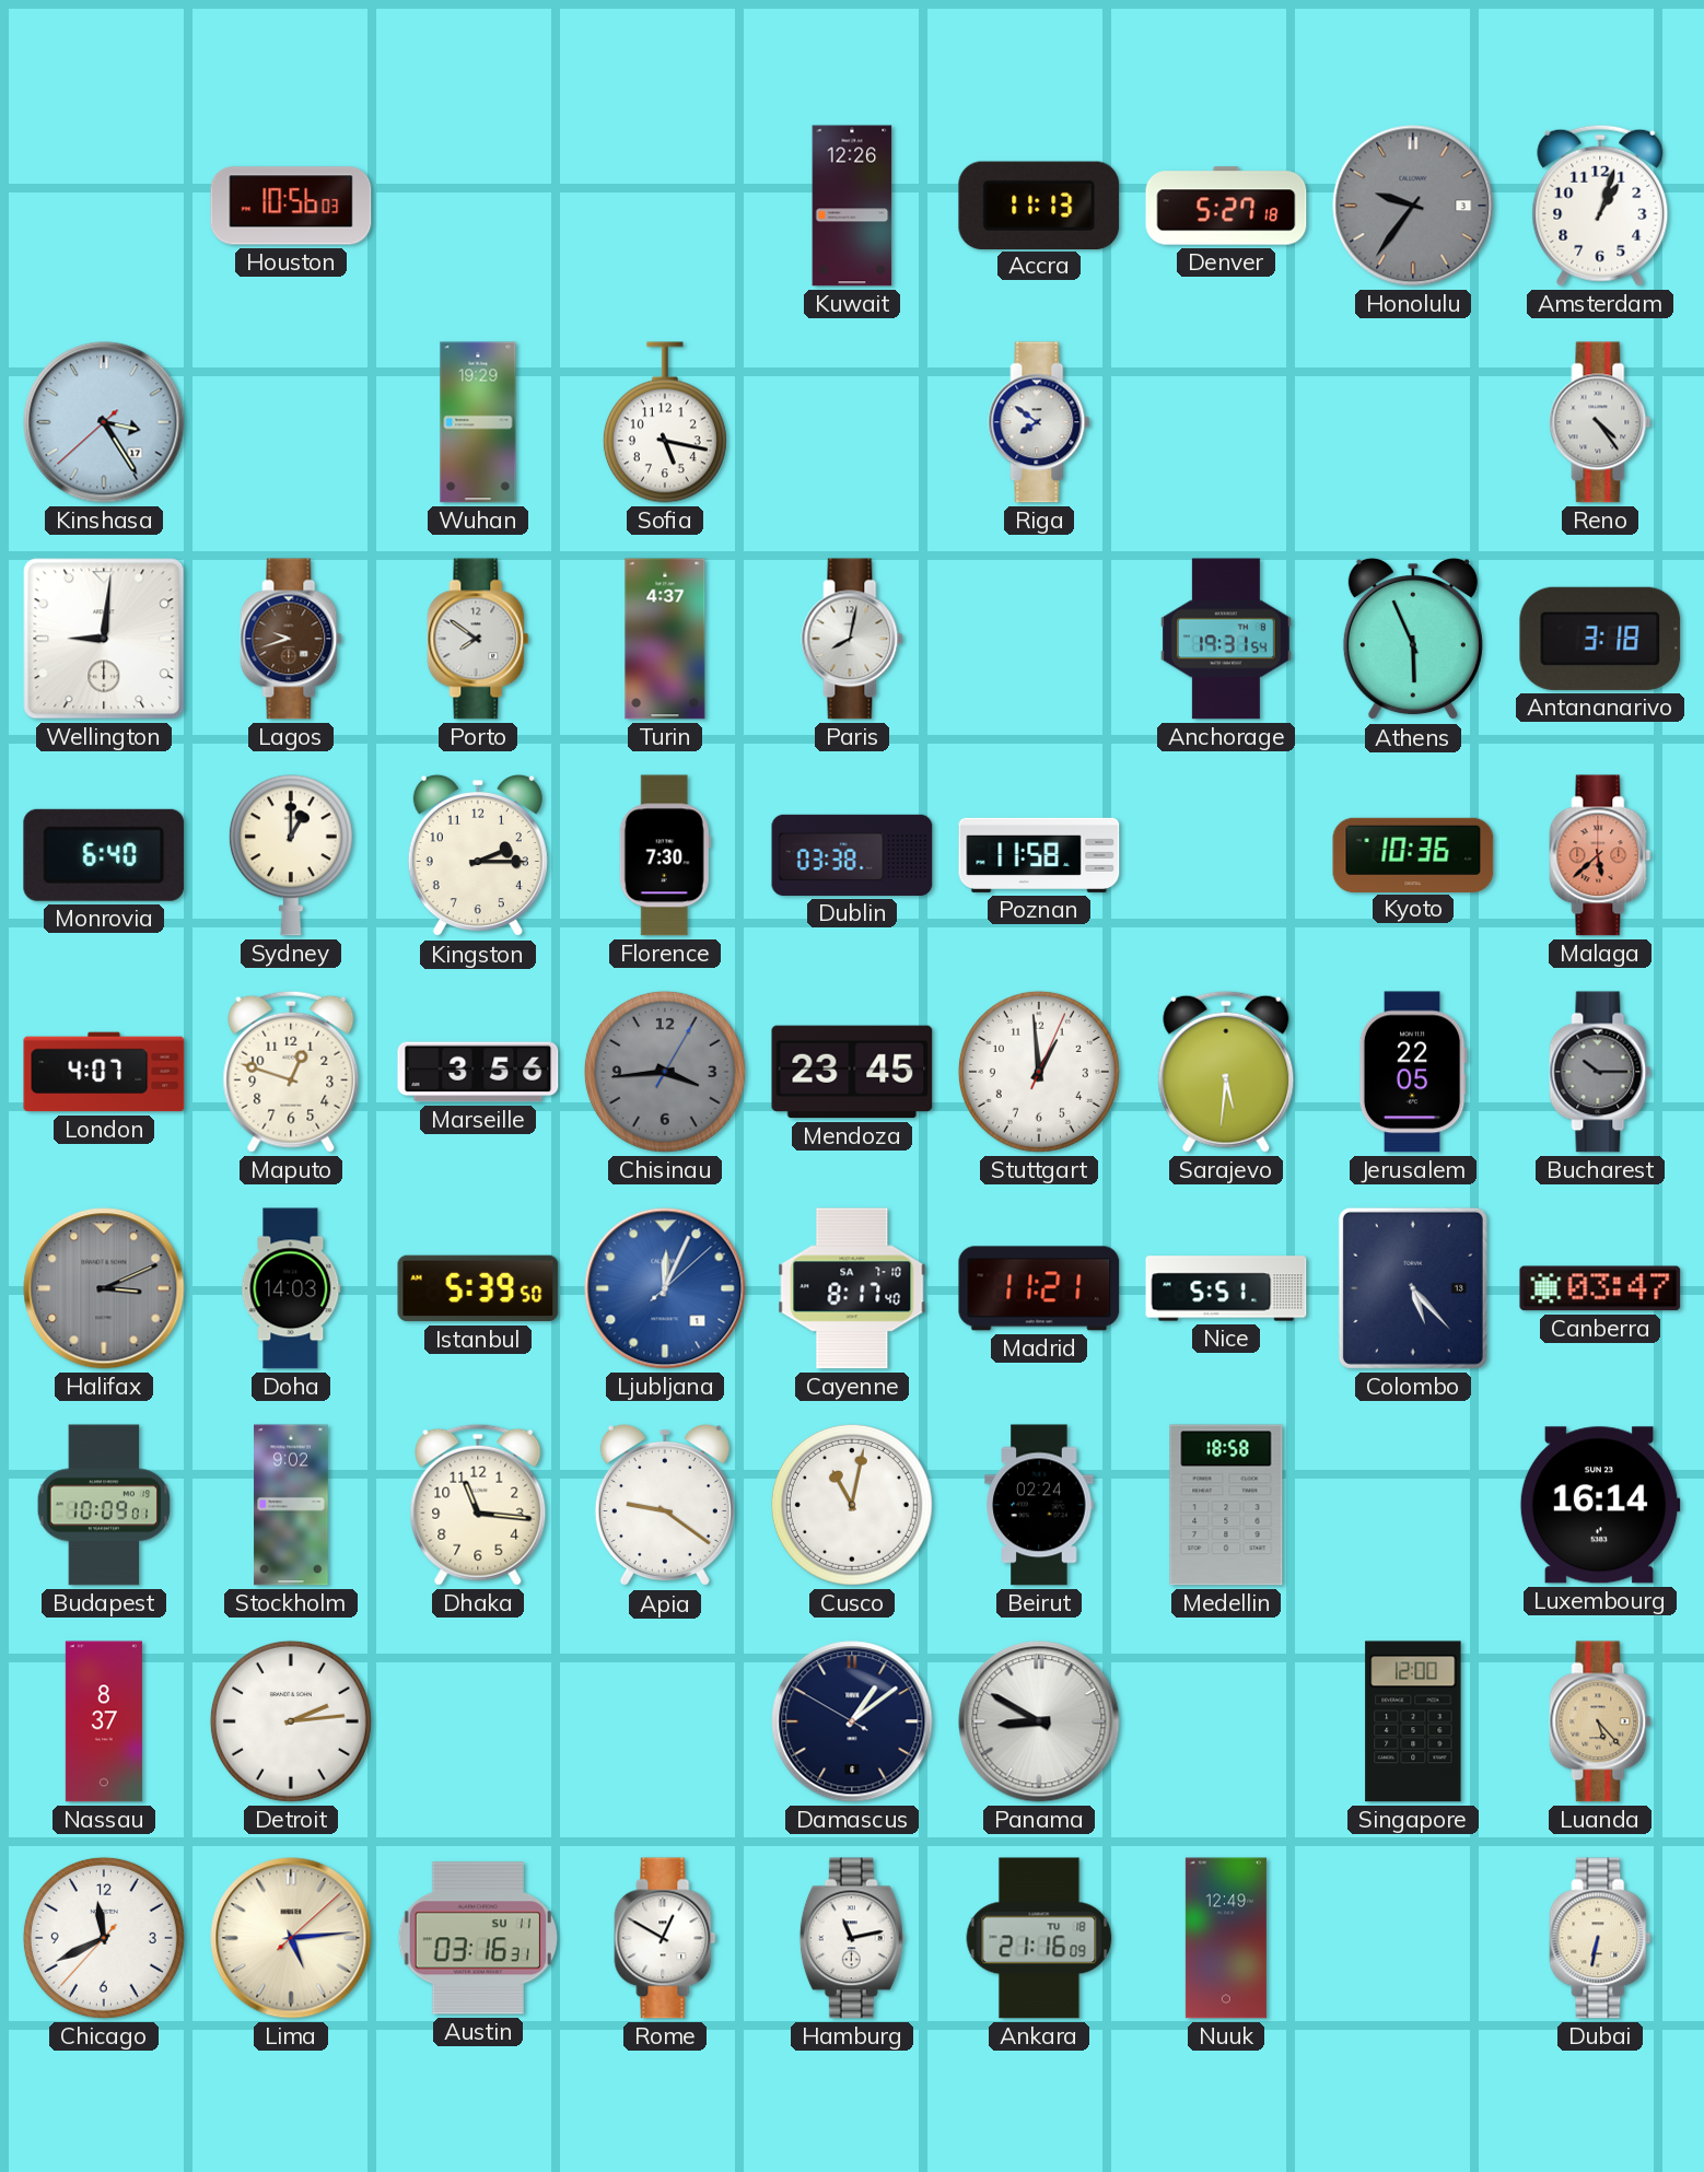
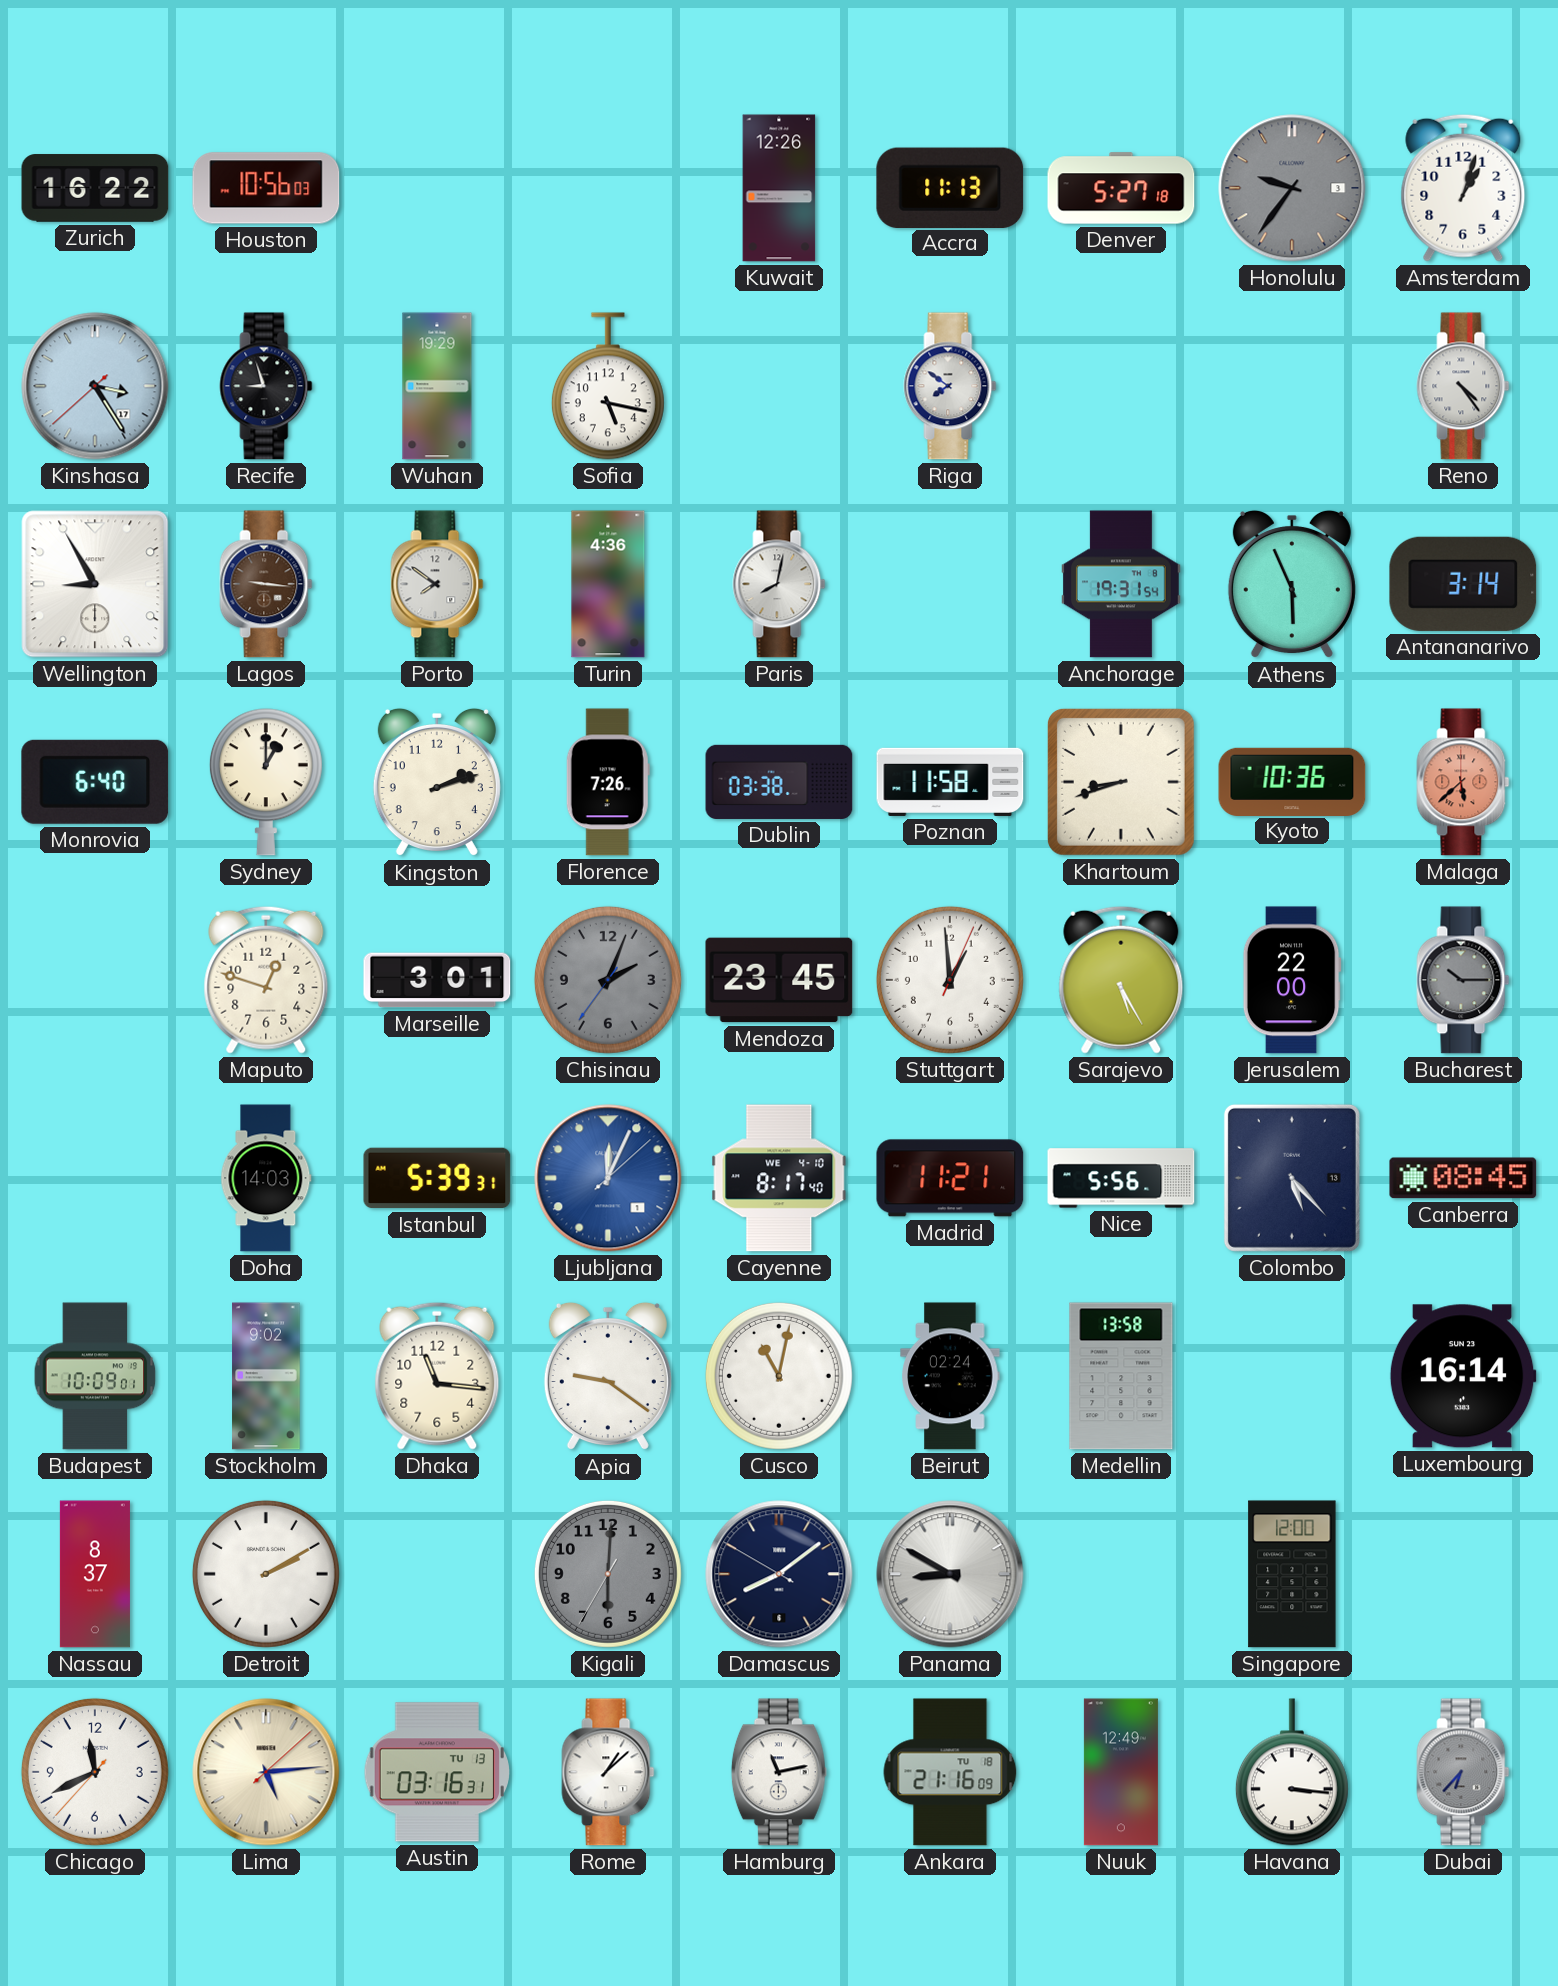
Zurich: none -> 16:22
Recife: none -> 8:57
Wellington: 9:01 -> 8:55
Lagos: 9:42 -> 9:16
Turin: 4:37 -> 4:36
Antananarivo: 3:18 -> 3:14
Kingston: 2:15 -> 2:12
Florence: 7:30 -> 7:26
Khartoum: none -> 8:42
London: 4:07 -> none
Marseille: 3:56 -> 3:01
Chisinau: 3:44 -> 2:03
Sarajevo: 5:31 -> 5:25
Jerusalem: 22:05 -> 22:00
Halifax: 3:11 -> none
Istanbul: 5:39:50 -> 5:39:31
Cayenne date: SA 7-10 -> WE 4-10
Nice: 5:51 -> 5:56
Canberra: 03:47 -> 08:45
Medellin: 18:58 -> 13:58
Detroit: 2:14 -> 2:10
Kigali: none -> 6:00
Damascus: 1:08 -> 8:08
Luanda: 5:23 -> none
Austin date: SU 11 -> TU 13
Rome: 12:50 -> 1:08
Havana: none -> 3:16
Dubai: 6:32 -> 6:37
Dubai dial: cream -> grey
